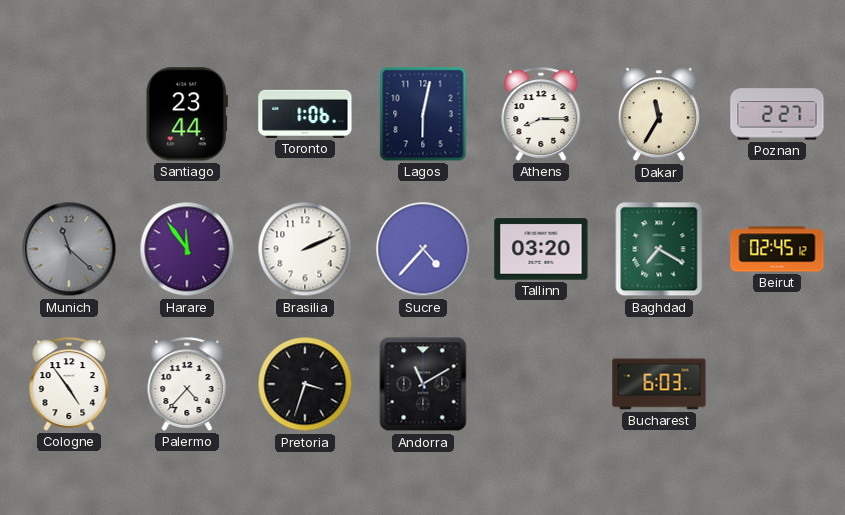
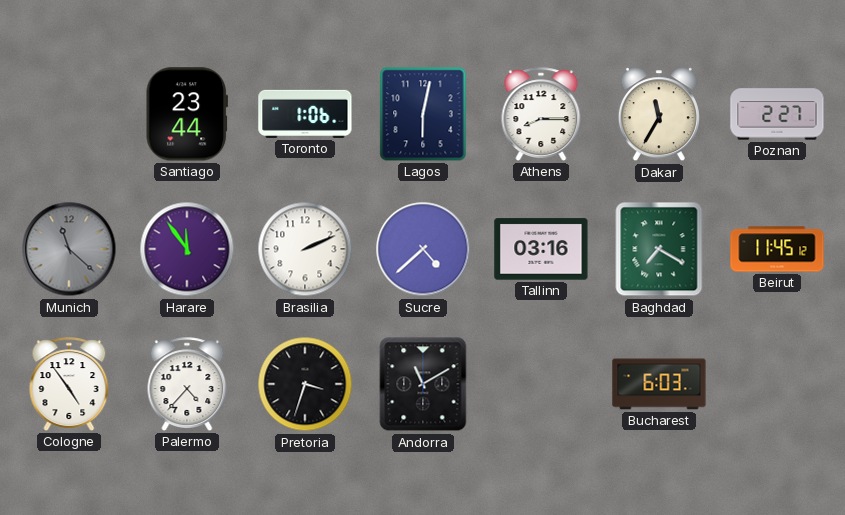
Sucre: 4:37 -> 4:38
Tallinn: 03:20 -> 03:16
Beirut: 02:45 -> 11:45
